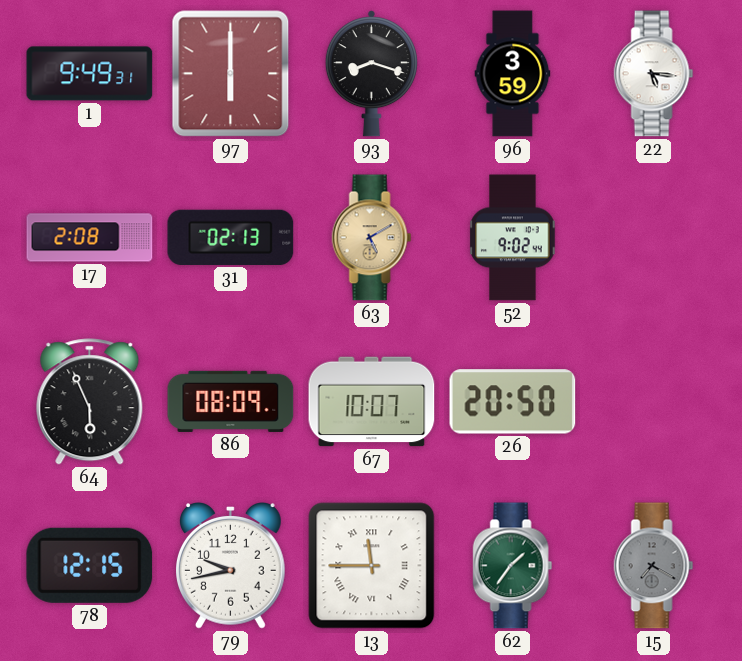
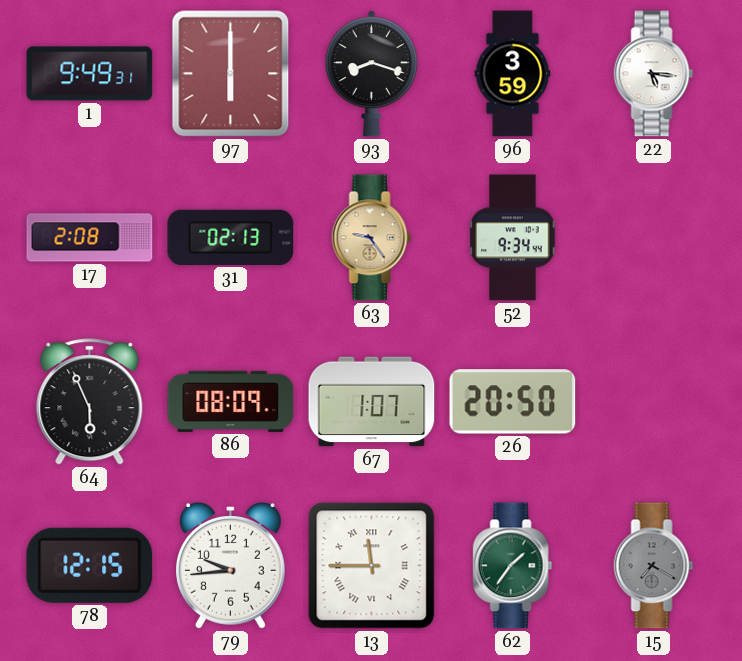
63: 5:10 -> 9:24
52: 9:02 -> 9:34
67: 10:07 -> 1:07
79: 9:43 -> 9:44
